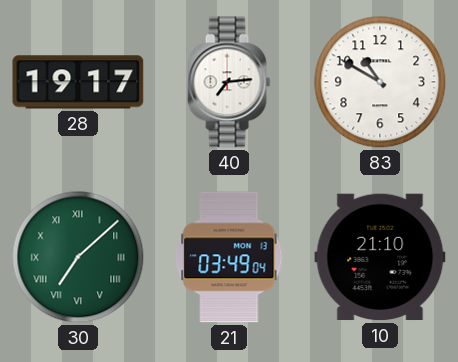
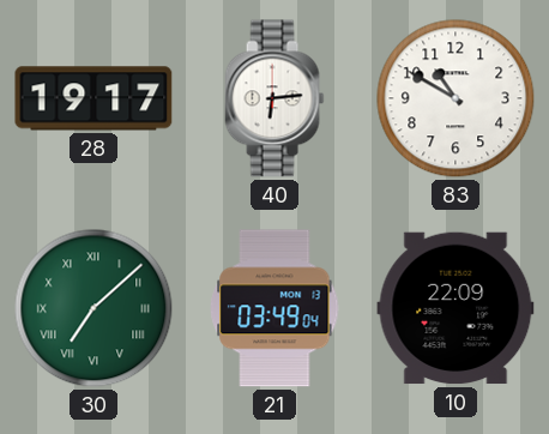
40: 7:14 -> 6:14
10: 21:10 -> 22:09
